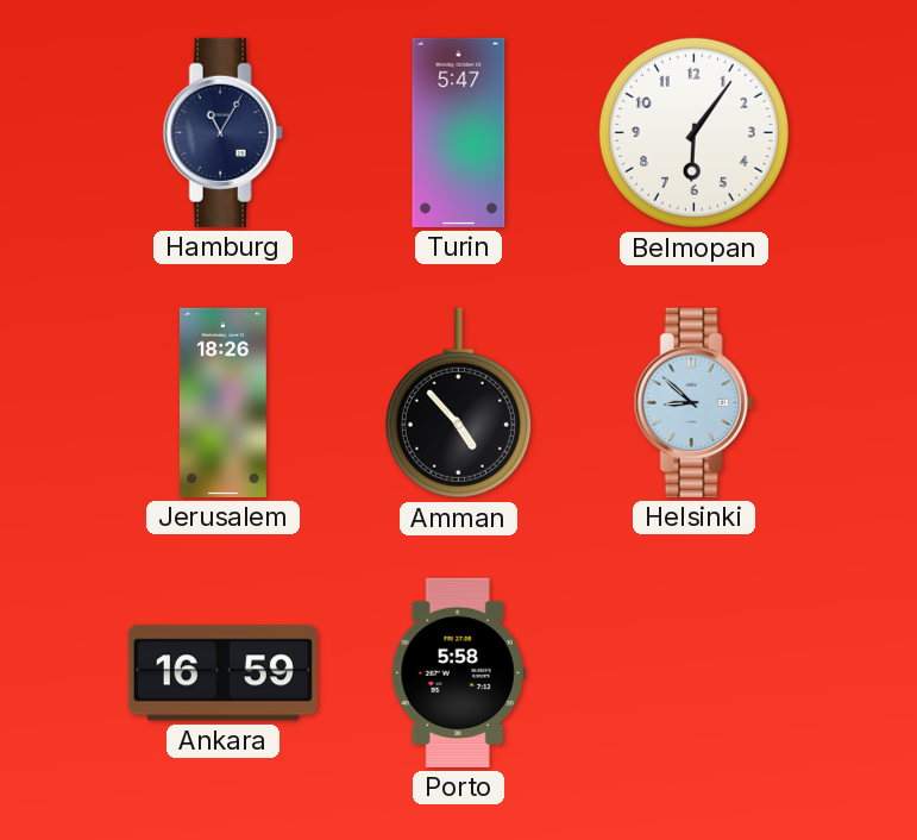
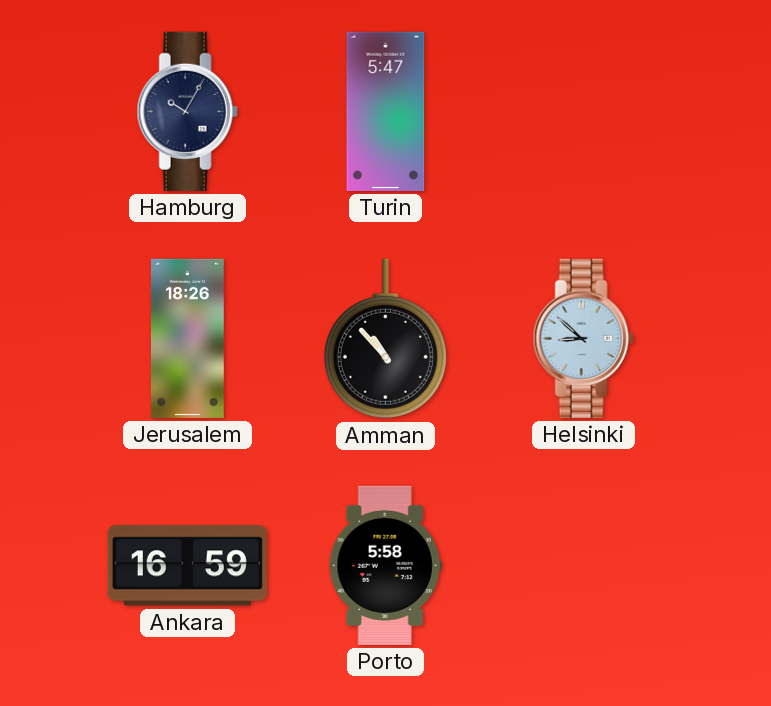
Hamburg: 11:05 -> 10:05
Belmopan: 6:06 -> none
Amman: 4:53 -> 10:53
